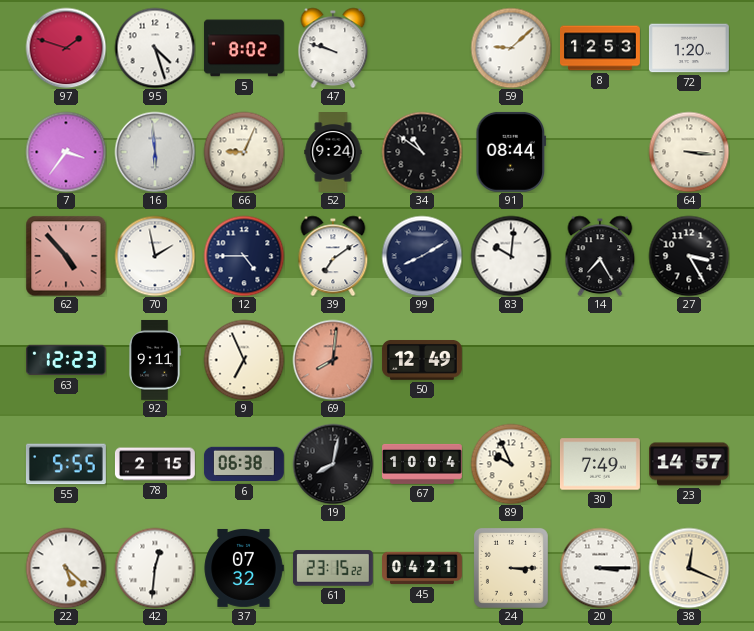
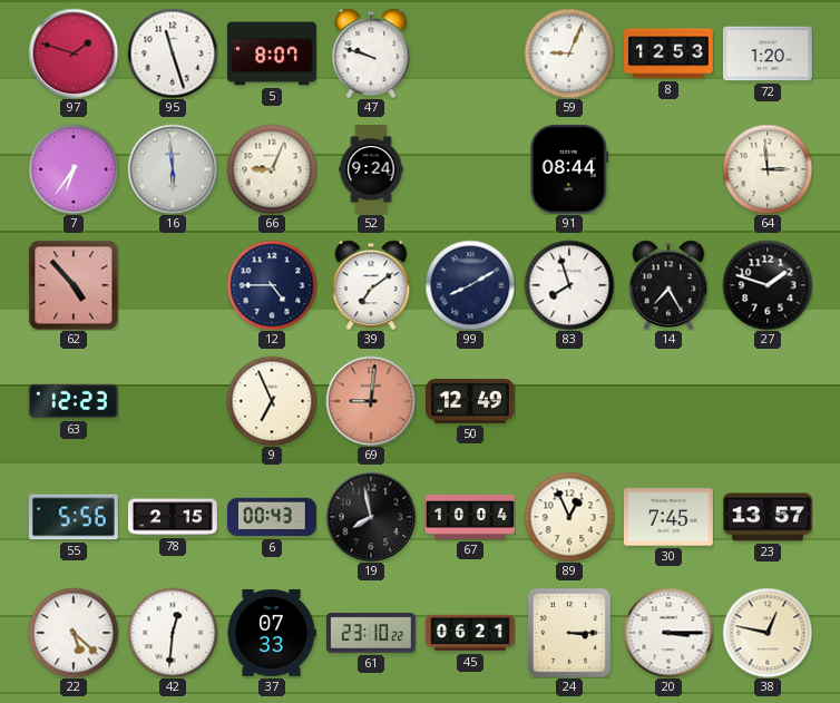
95: 4:27 -> 11:27
5: 8:02 -> 8:07
59: 9:08 -> 9:04
7: 3:36 -> 6:36
34: 10:51 -> none
64: 3:16 -> 2:59
70: 1:58 -> none
83: 10:01 -> 7:57
27: 3:25 -> 1:48
92: 9:11 -> none
69: 8:01 -> 9:01
55: 5:55 -> 5:56
6: 06:38 -> 00:43
19: 8:02 -> 7:58
89: 9:56 -> 12:56
30: 7:49 -> 7:45
23: 14:57 -> 13:57
37: 07:32 -> 07:33
61: 23:15 -> 23:10
45: 04:21 -> 06:21
38: 12:19 -> 12:47
